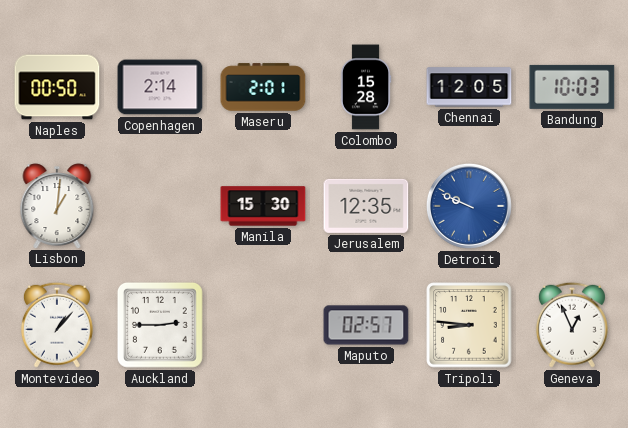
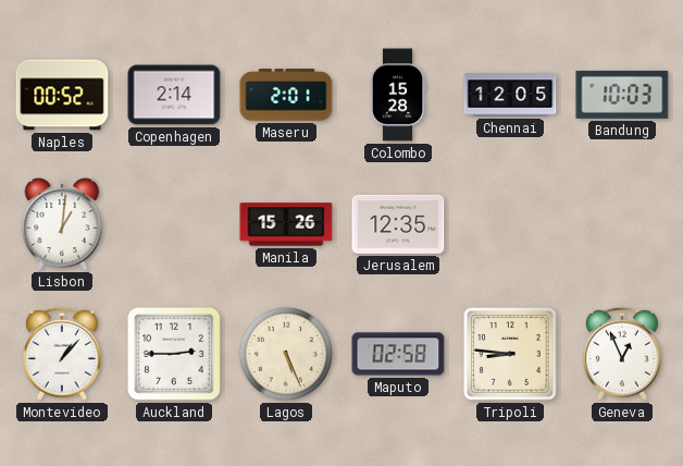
Naples: 00:50 -> 00:52
Manila: 15:30 -> 15:26
Detroit: 9:49 -> none
Lagos: none -> 5:26
Maputo: 02:57 -> 02:58
